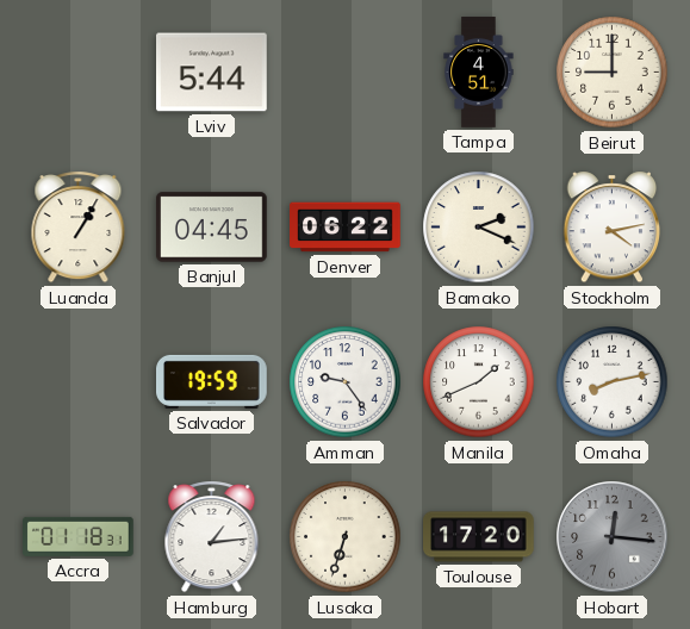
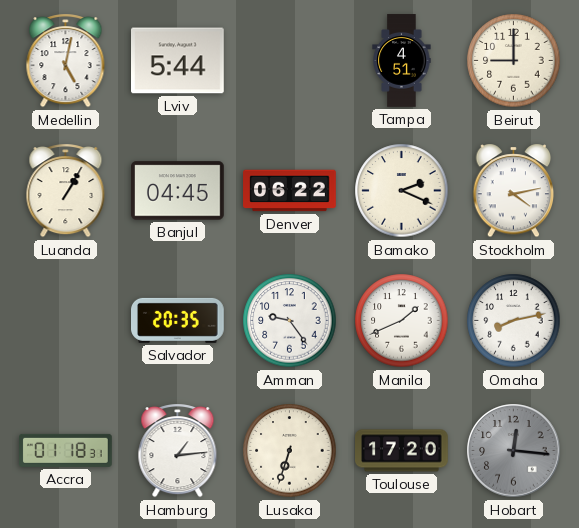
Medellin: none -> 5:02
Salvador: 19:59 -> 20:35
